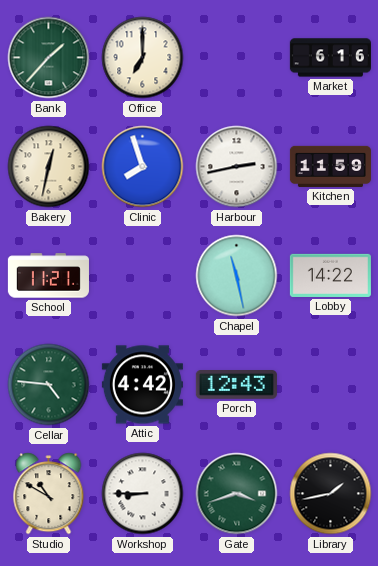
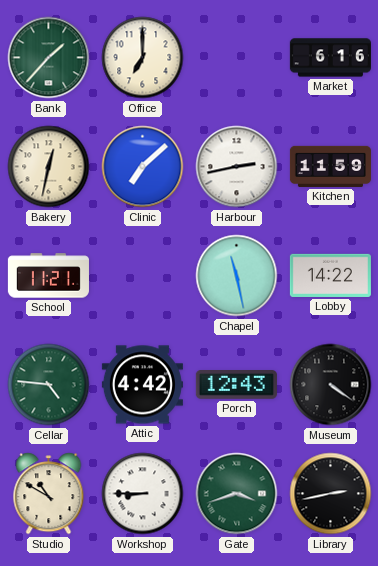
Clinic: 7:57 -> 7:08
Museum: none -> 4:21
Library: 1:43 -> 2:43
